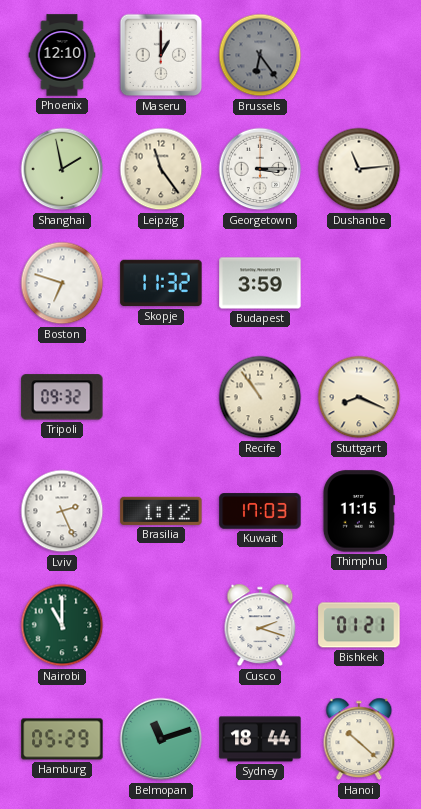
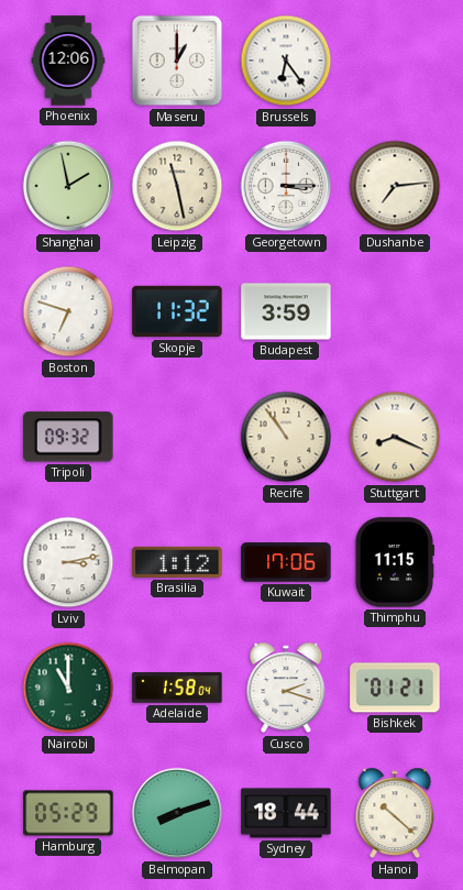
Phoenix: 12:10 -> 12:06
Brussels dial: grey -> white
Leipzig: 11:24 -> 11:28
Dushanbe: 11:14 -> 7:14
Lviv: 2:26 -> 3:13
Kuwait: 17:03 -> 17:06
Adelaide: none -> 1:58
Belmopan: 11:12 -> 8:12
